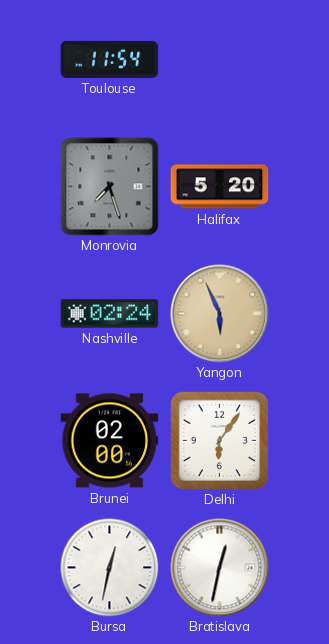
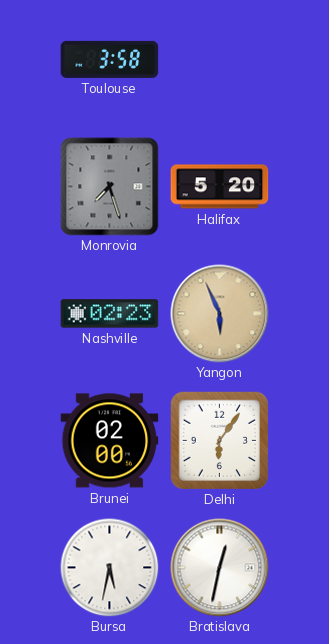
Toulouse: 11:54 -> 3:58
Nashville: 02:24 -> 02:23
Bursa: 12:32 -> 5:32
